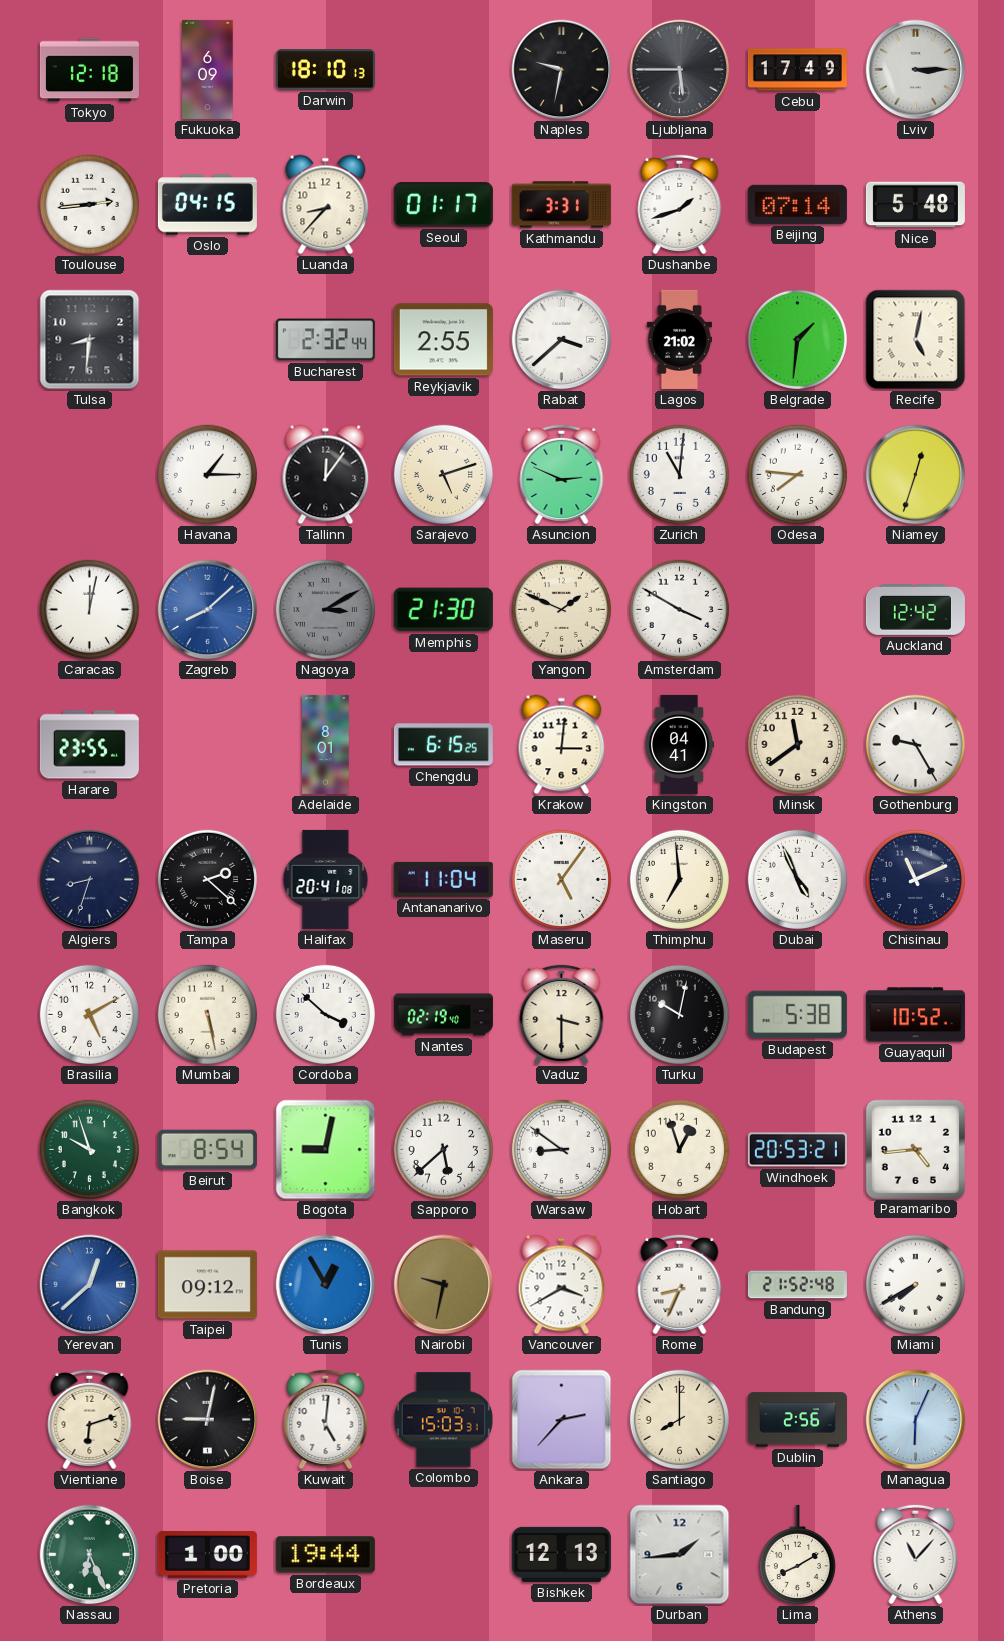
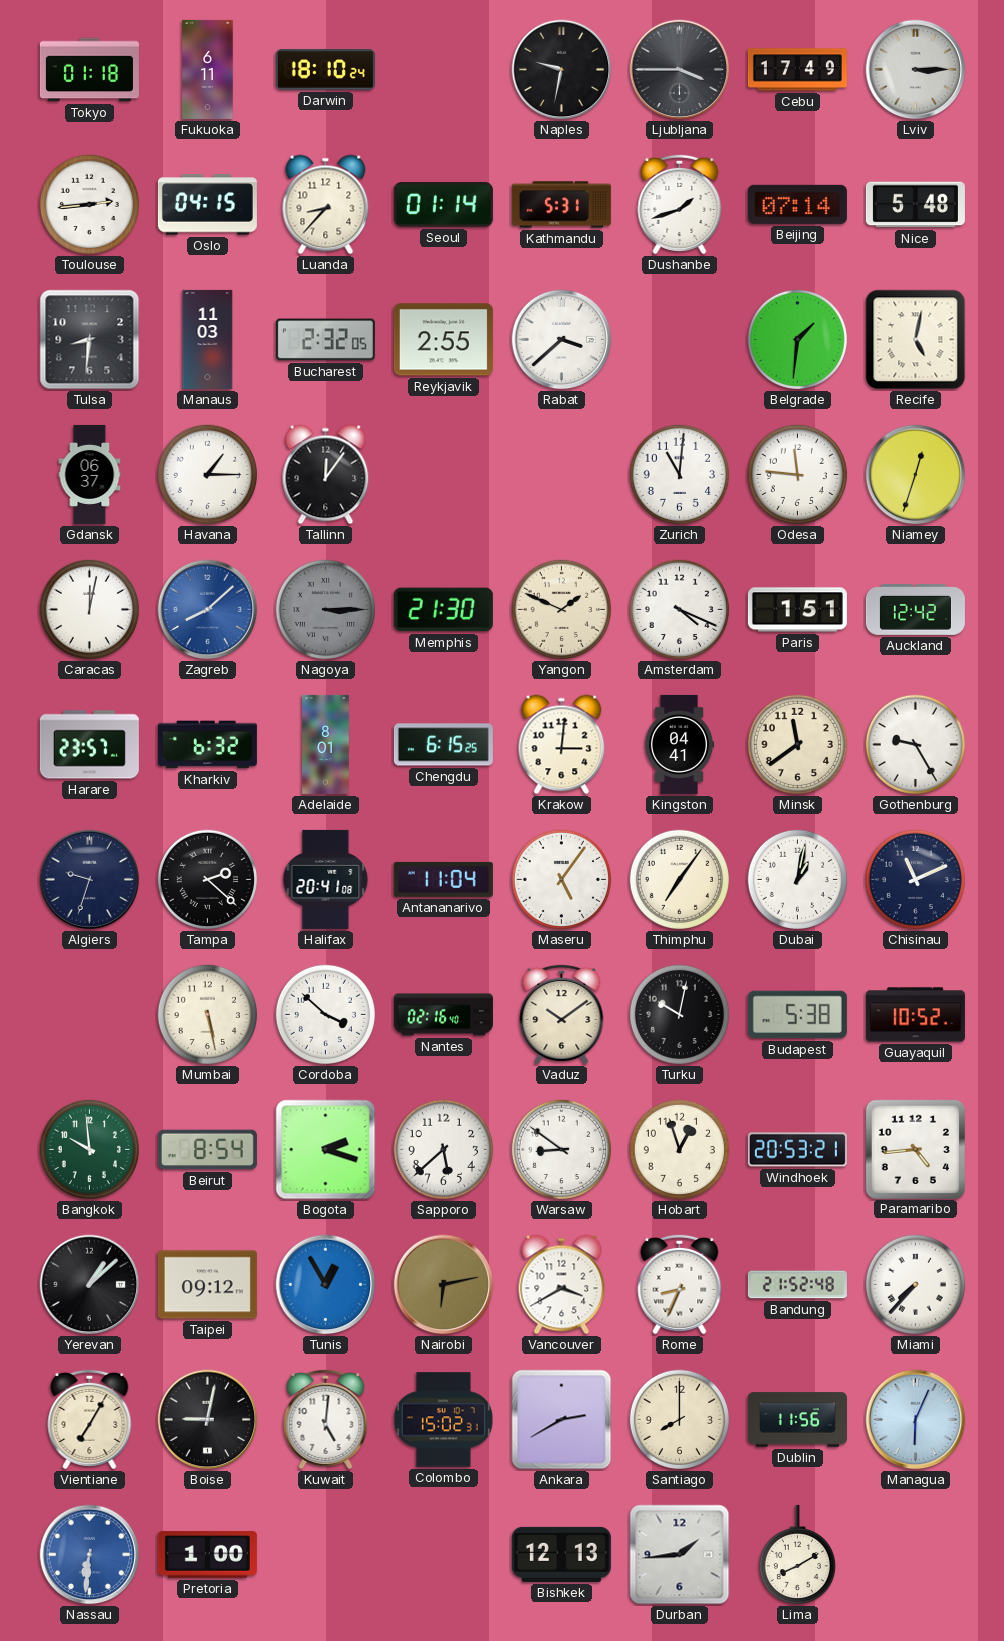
Tokyo: 12:18 -> 01:18
Fukuoka: 6:09 -> 6:11
Darwin: 18:10:13 -> 18:10:24
Ljubljana: 5:45 -> 3:45
Seoul: 01:17 -> 01:14
Kathmandu: 3:31 -> 5:31
Manaus: none -> 11:03
Bucharest: 2:32:44 -> 2:32:05
Lagos: 21:02 -> none
Gdansk: none -> 06:37
Sarajevo: 5:12 -> none
Asuncion: 2:49 -> none
Odesa: 7:46 -> 11:46
Nagoya: 3:10 -> 3:15
Amsterdam: 3:50 -> 4:19
Paris: none -> 1:51
Harare: 23:55 -> 23:57
Kharkiv: none -> 6:32
Algiers: 8:33 -> 9:33
Thimphu: 6:59 -> 7:06
Dubai: 4:56 -> 1:02
Brasilia: 5:10 -> none
Nantes: 02:19 -> 02:16
Vaduz: 3:30 -> 10:09
Bangkok: 9:57 -> 9:59
Bogota: 9:02 -> 2:18
Yerevan: 12:38 -> 1:08
Yerevan dial: blue -> black
Nairobi: 9:32 -> 6:13
Miami: 7:40 -> 7:37
Vientiane: 6:12 -> 7:05
Colombo: 15:03 -> 15:02
Ankara: 2:37 -> 2:40
Dublin: 2:56 -> 11:56
Nassau: 6:26 -> 6:31
Nassau dial: green -> blue
Bordeaux: 19:44 -> none
Athens: 11:07 -> none
